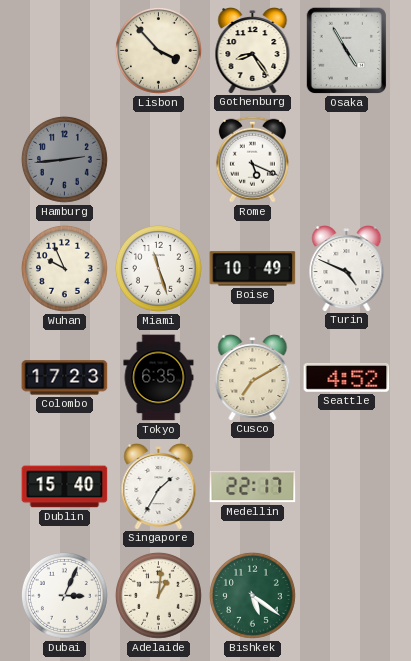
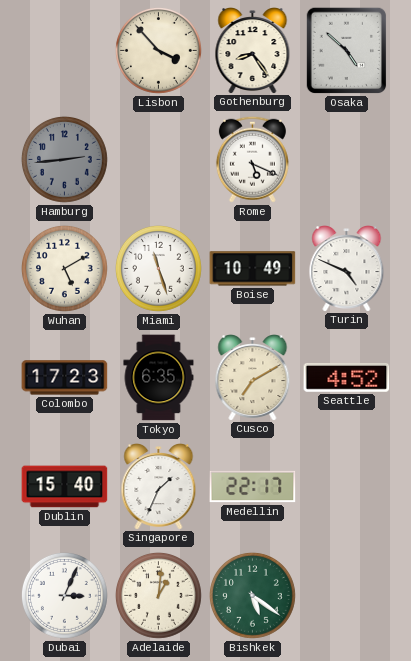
Osaka: 4:55 -> 4:52
Wuhan: 9:56 -> 5:10
Singapore: 1:35 -> 1:34
